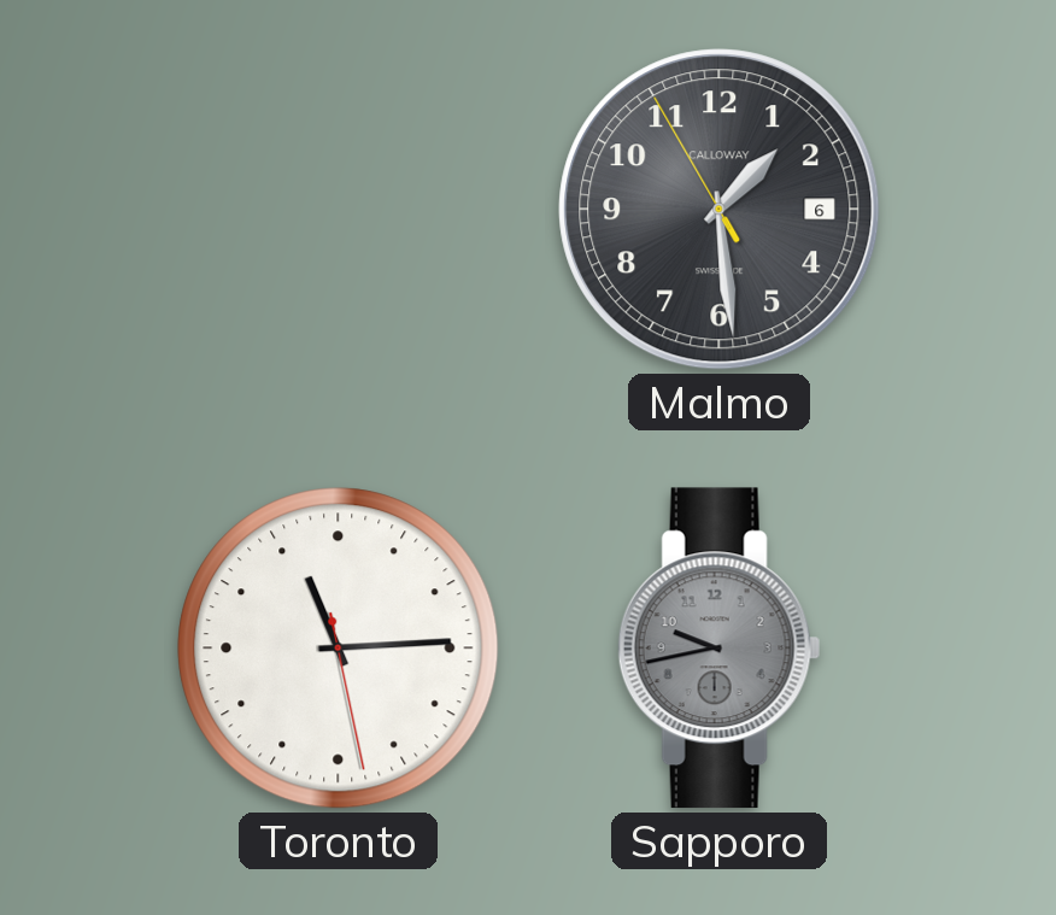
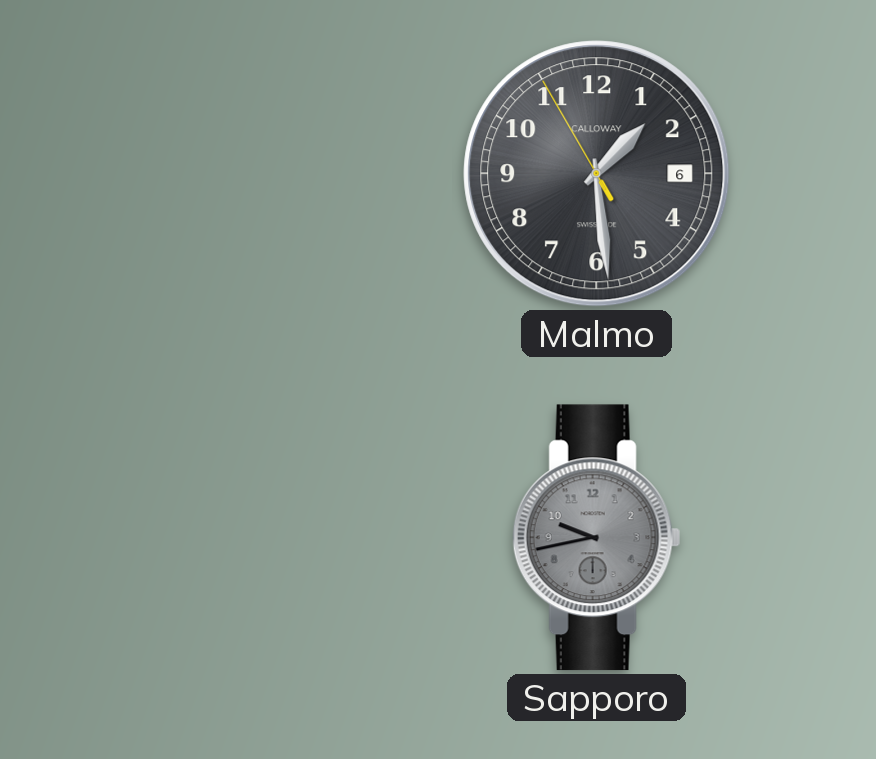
Toronto: 11:14 -> none
